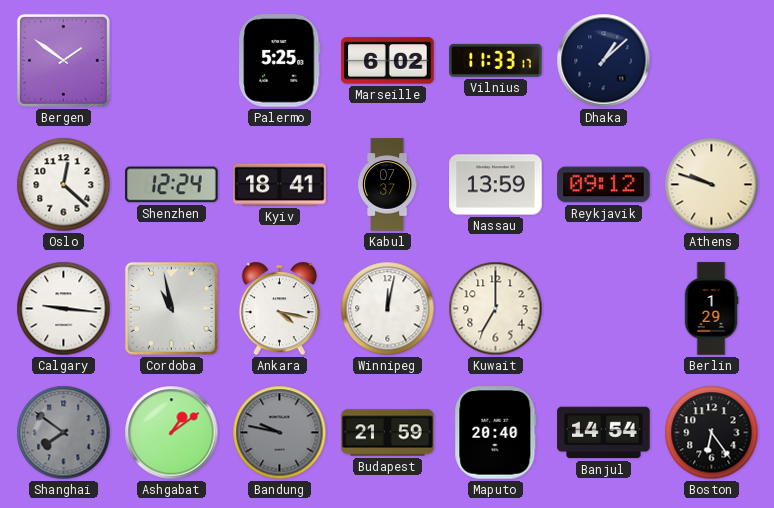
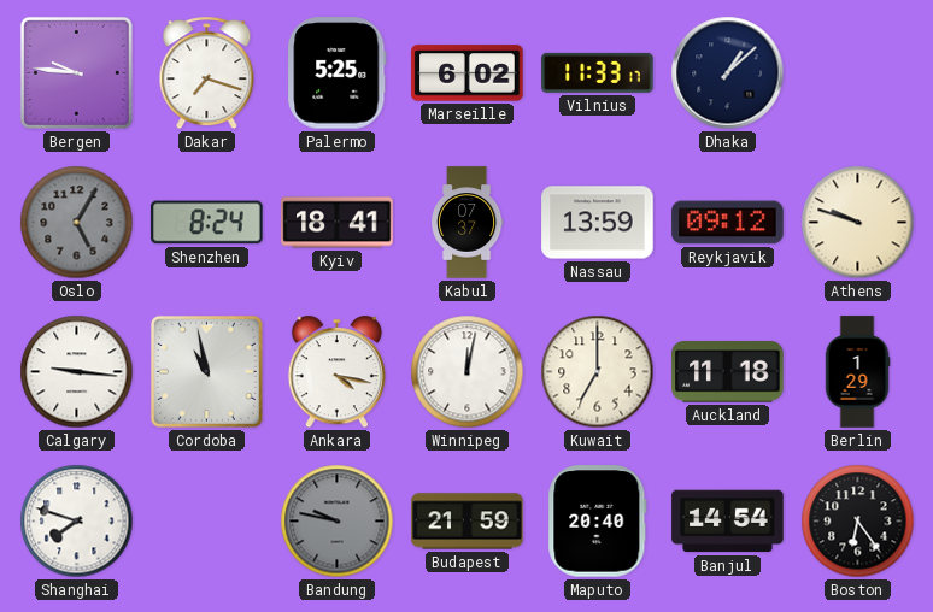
Bergen: 1:51 -> 9:46
Dakar: none -> 7:18
Oslo: 12:22 -> 5:05
Oslo dial: white -> grey
Shenzhen: 12:24 -> 8:24
Auckland: none -> 11:18
Shanghai: 7:51 -> 7:48
Shanghai dial: grey -> white
Ashgabat: 1:09 -> none
